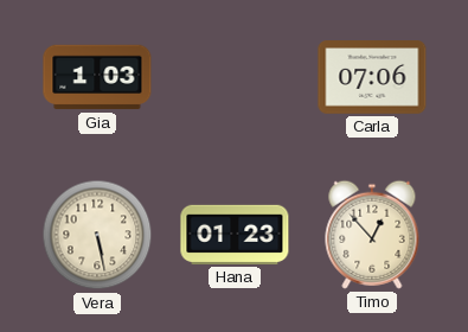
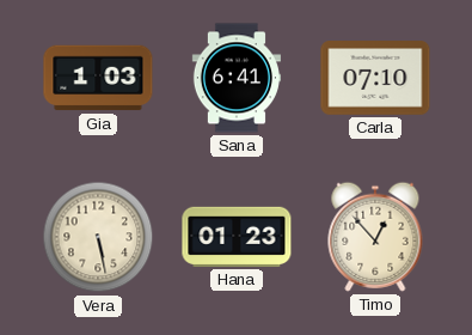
Sana: none -> 6:41
Carla: 07:06 -> 07:10
